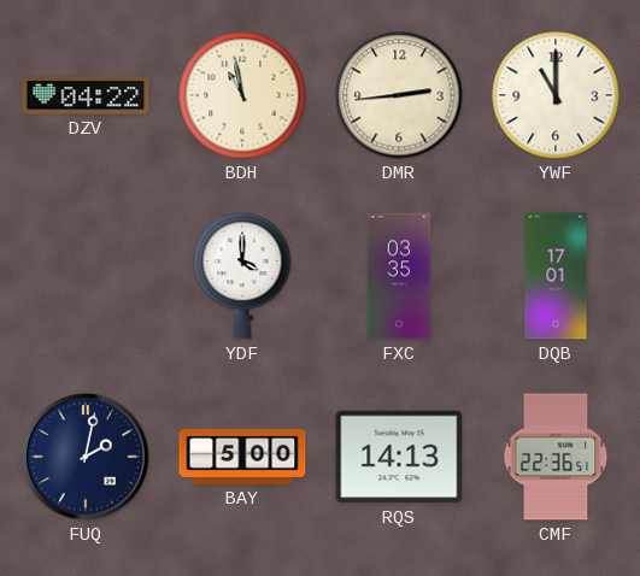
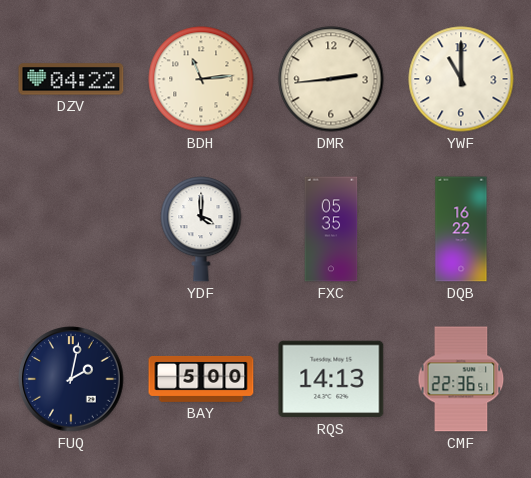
BDH: 10:58 -> 11:14
FXC: 03:35 -> 05:35
DQB: 17:01 -> 16:22
